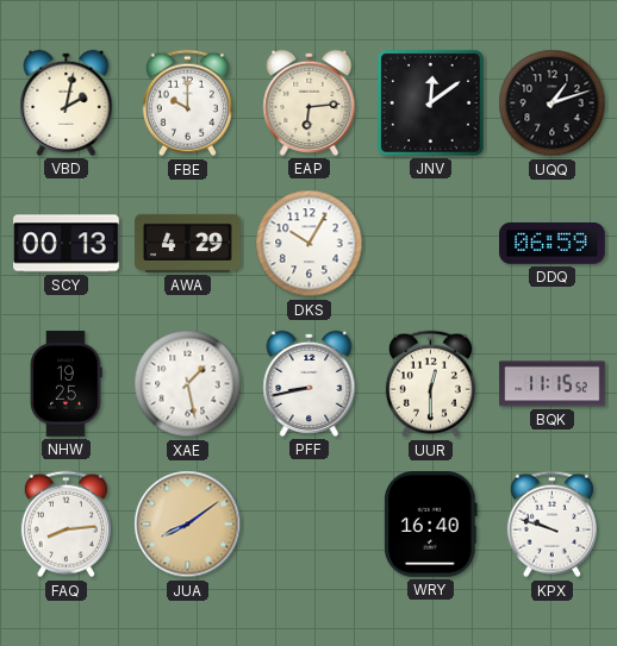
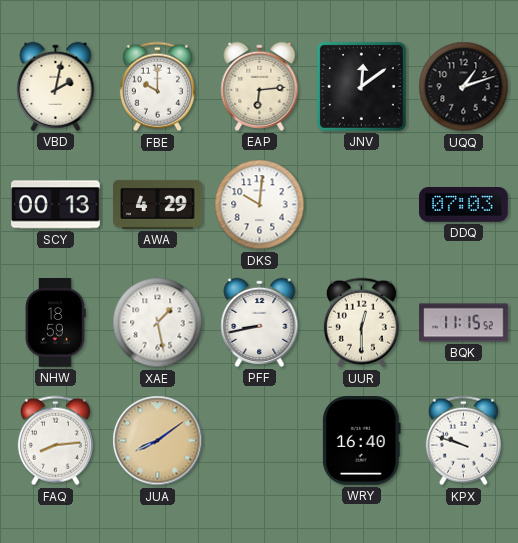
DKS: 10:05 -> 10:01
DDQ: 06:59 -> 07:03
NHW: 19:25 -> 18:59
